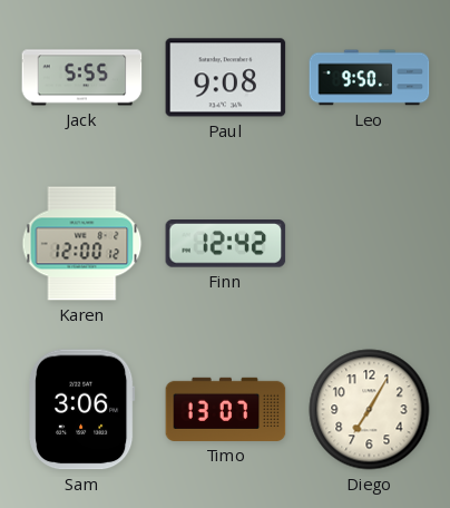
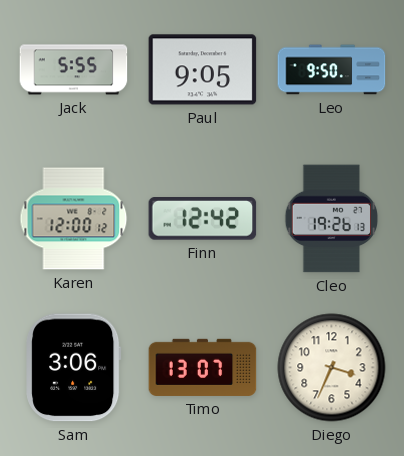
Paul: 9:08 -> 9:05
Cleo: none -> 19:26
Diego: 7:05 -> 3:34
